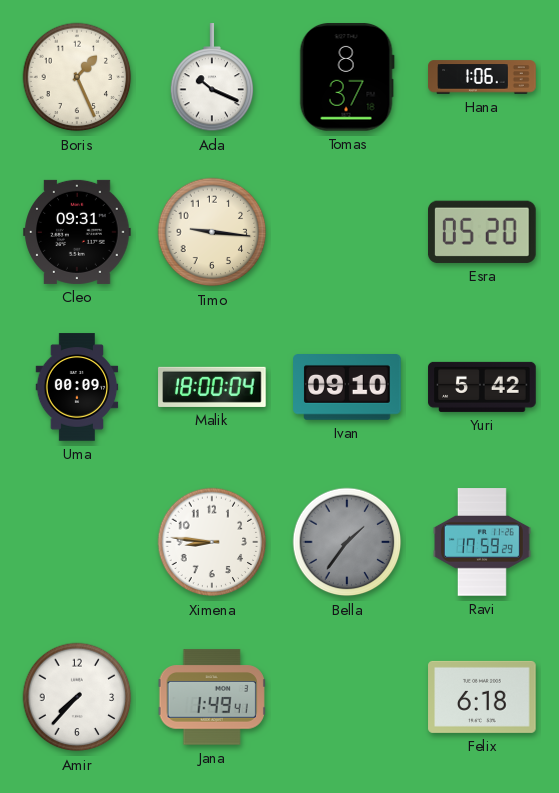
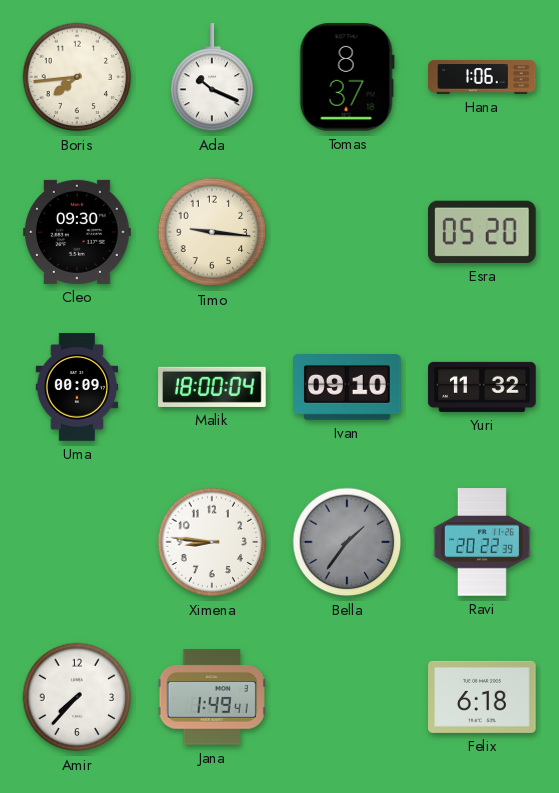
Boris: 1:26 -> 7:44
Cleo: 09:31 -> 09:30
Yuri: 5:42 -> 11:32
Ravi: 17:59 -> 20:22
